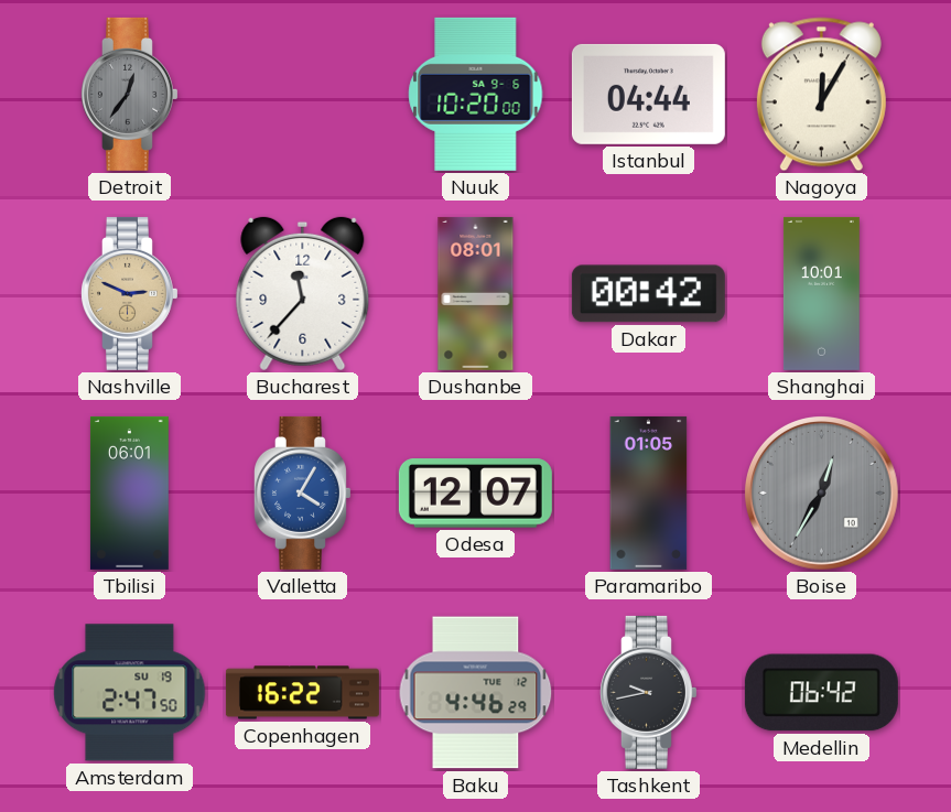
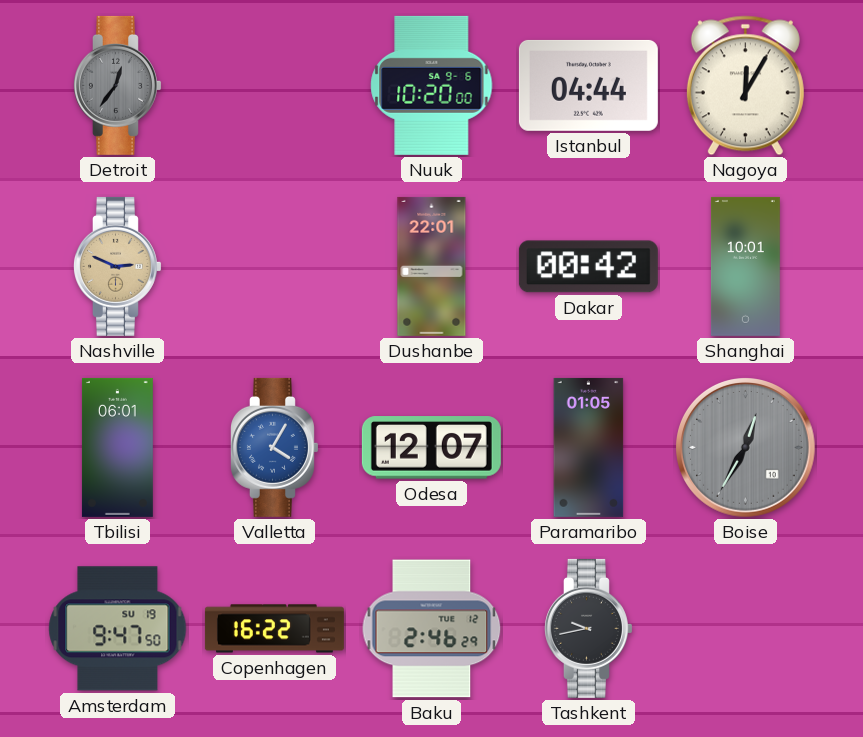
Bucharest: 11:37 -> none
Dushanbe: 08:01 -> 22:01
Amsterdam: 2:47 -> 9:47
Baku: 4:46 -> 2:46
Medellin: 06:42 -> none
